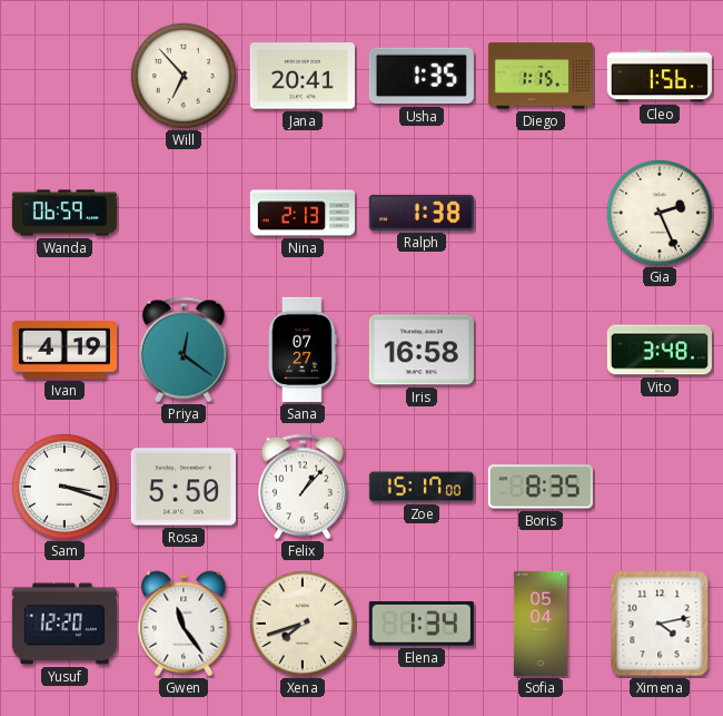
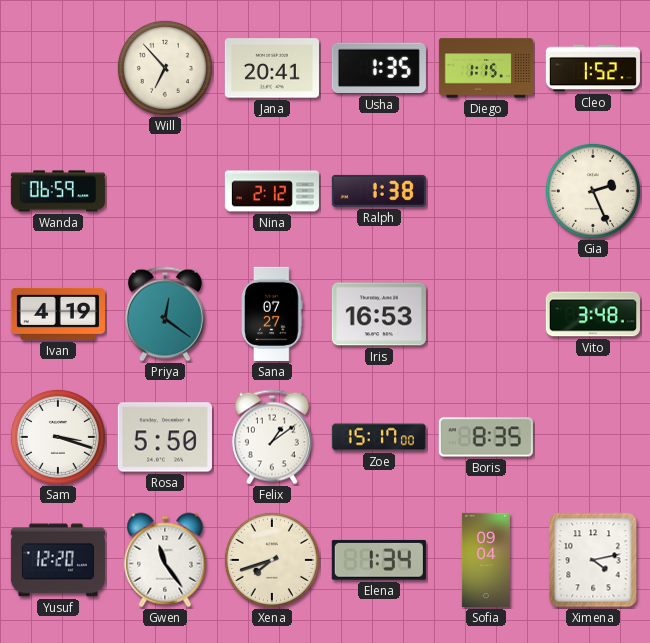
Cleo: 1:56 -> 1:52
Nina: 2:13 -> 2:12
Iris: 16:58 -> 16:53
Felix: 1:07 -> 1:09
Sofia: 05:04 -> 09:04
